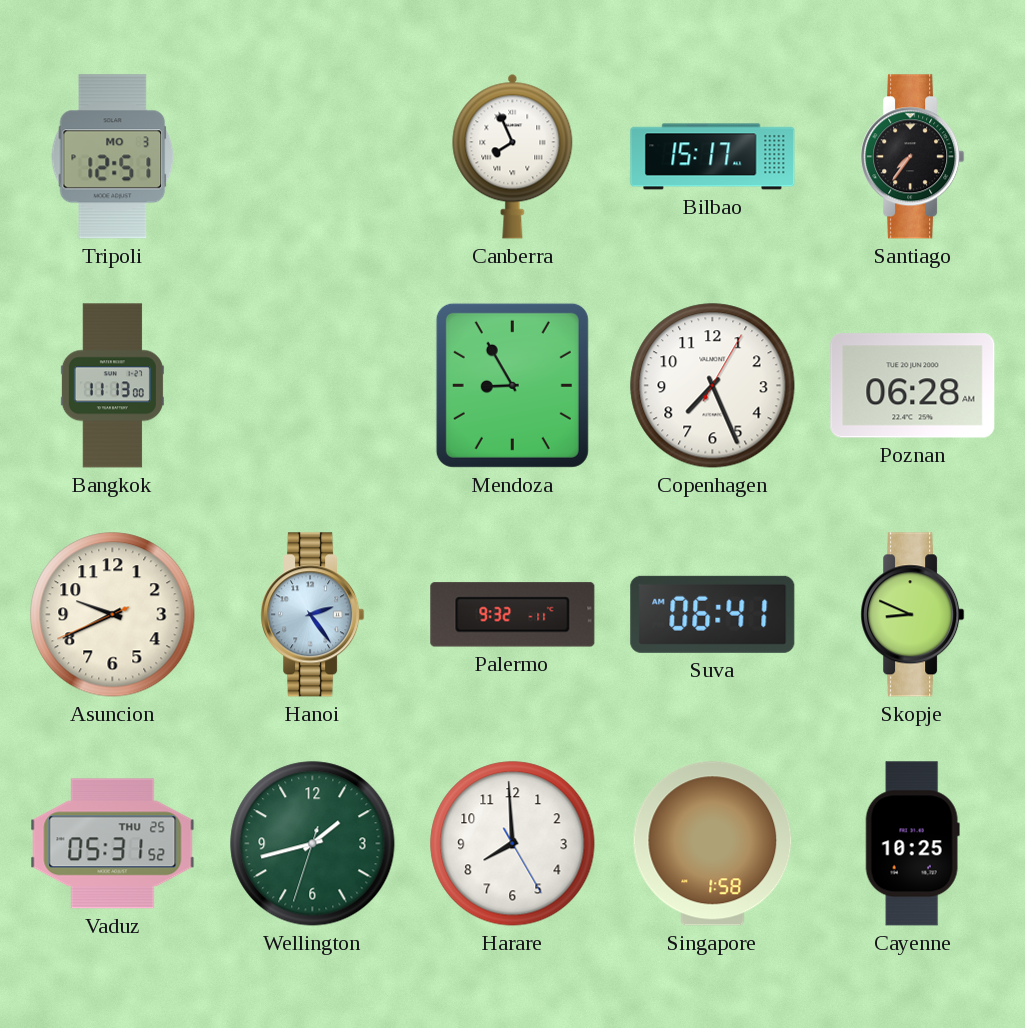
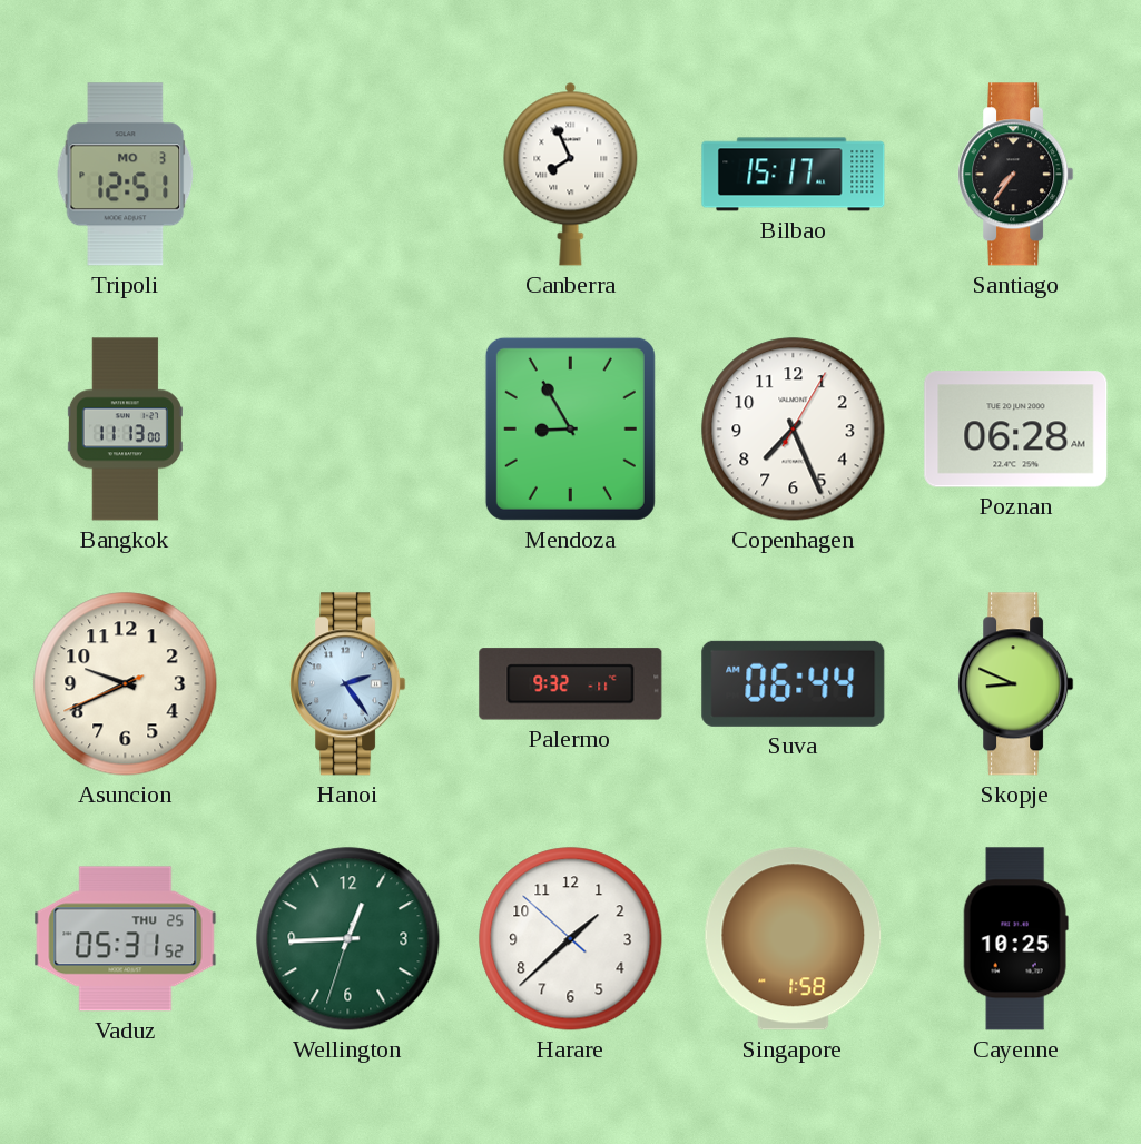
Suva: 06:41 -> 06:44
Wellington: 1:42 -> 12:44
Harare: 7:59 -> 1:37
